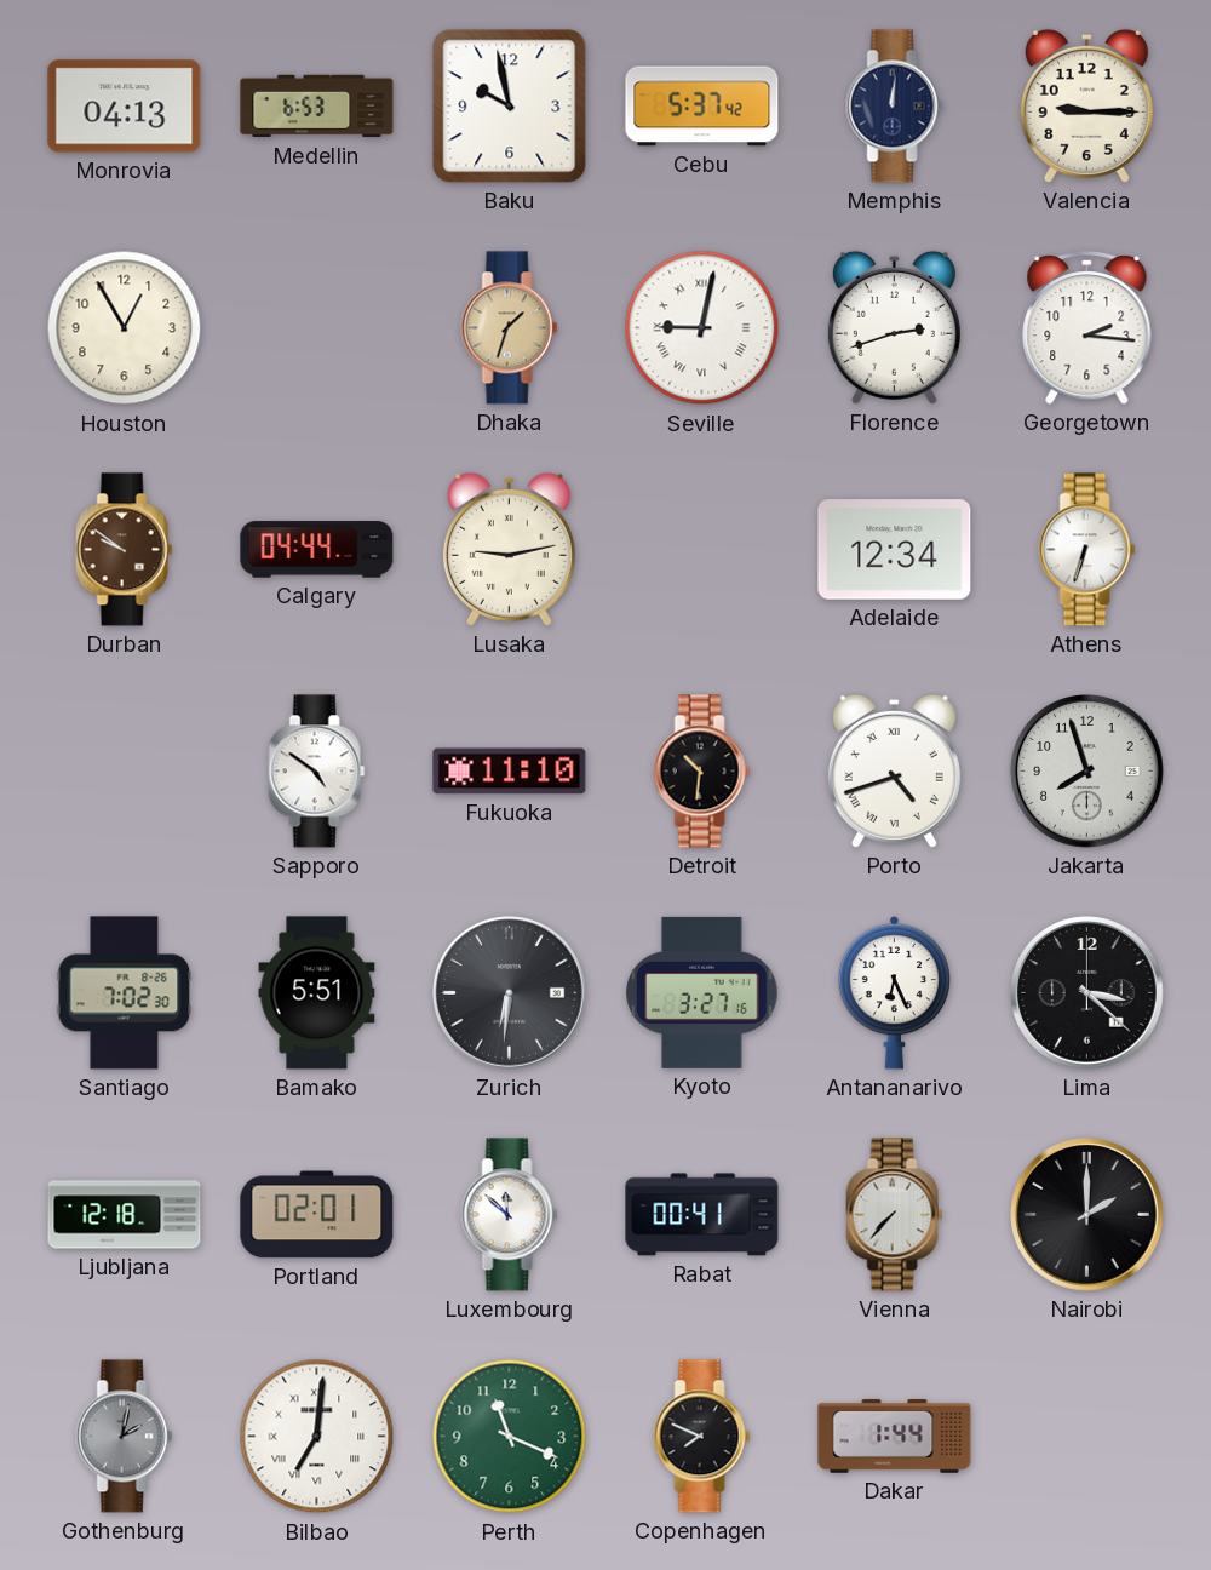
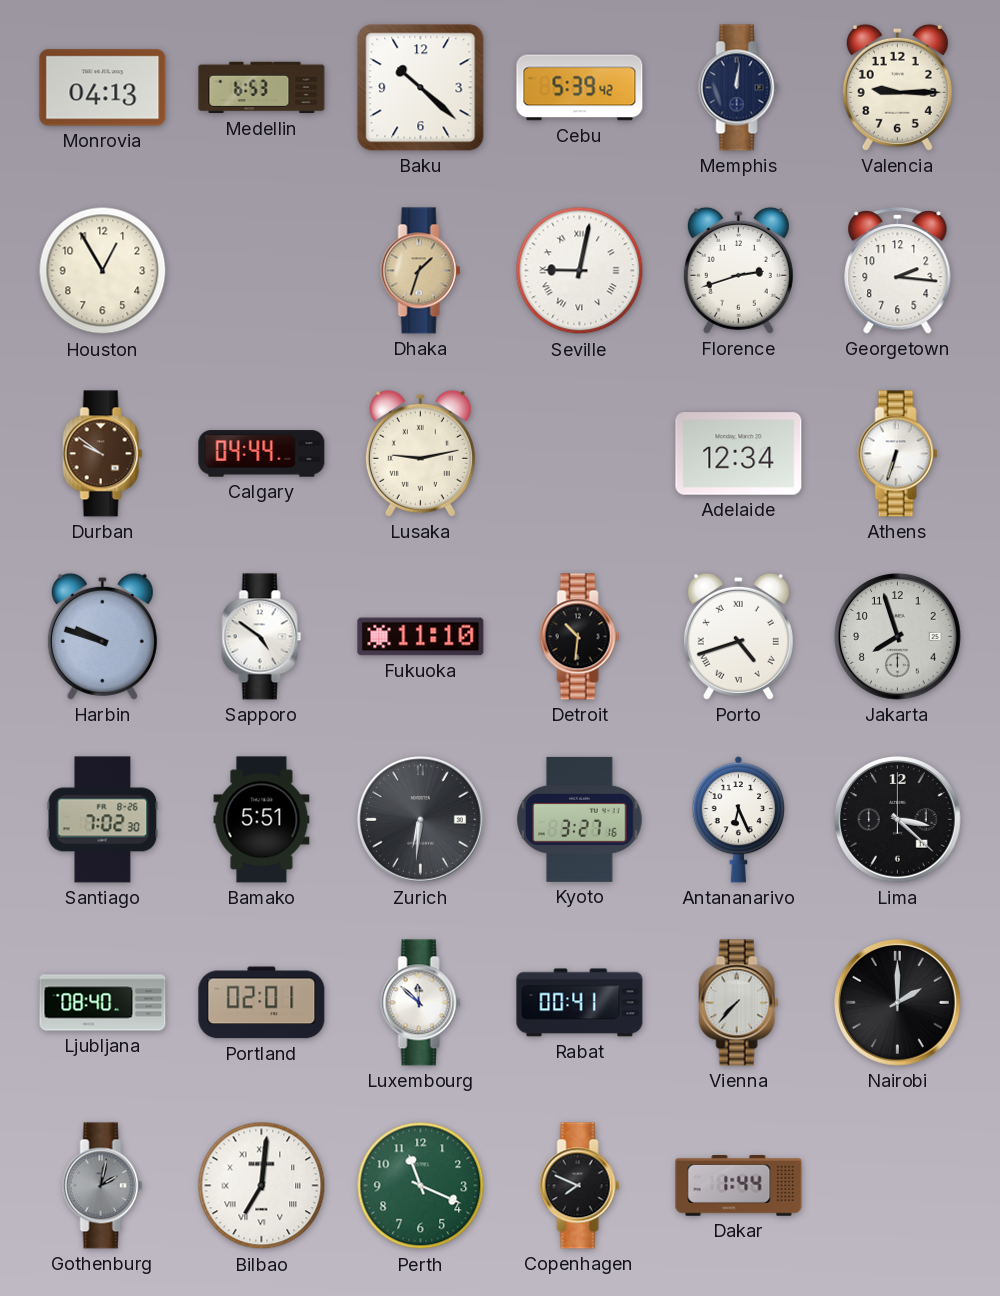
Baku: 9:58 -> 10:22
Cebu: 5:37 -> 5:39
Harbin: none -> 9:48
Ljubljana: 12:18 -> 08:40
